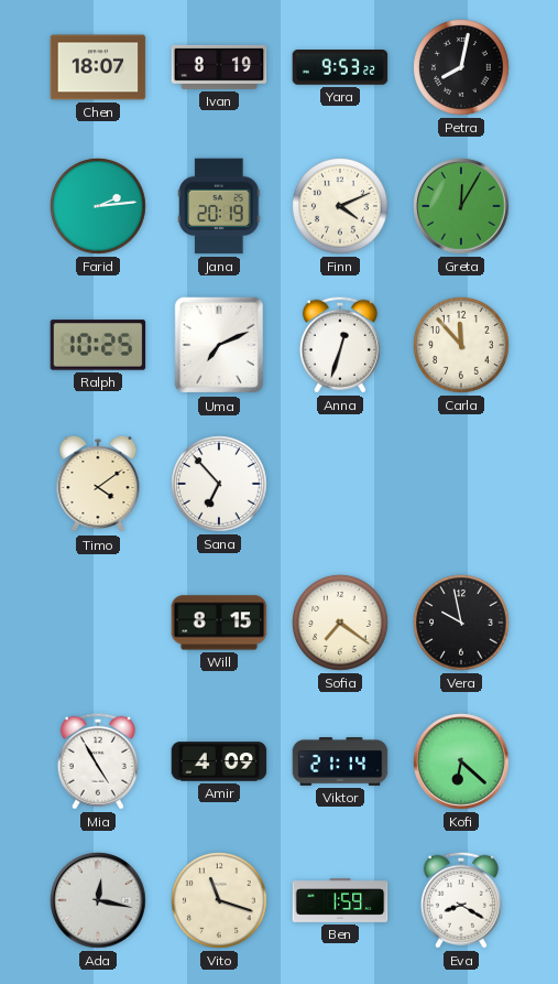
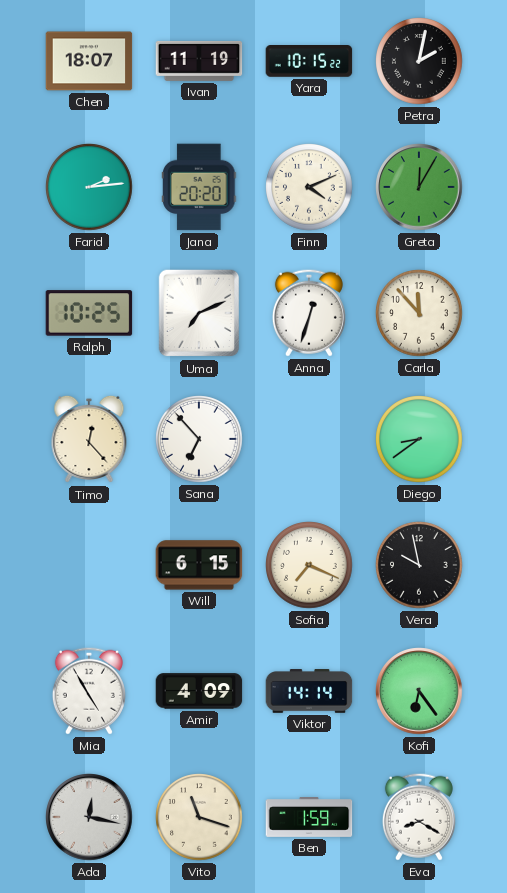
Ivan: 8:19 -> 11:19
Yara: 9:53 -> 10:15
Petra: 8:02 -> 2:02
Jana: 20:19 -> 20:20
Timo: 4:09 -> 12:23
Diego: none -> 8:39
Will: 8:15 -> 6:15
Sofia: 7:21 -> 7:19
Viktor: 21:14 -> 14:14
Kofi: 6:22 -> 6:24
